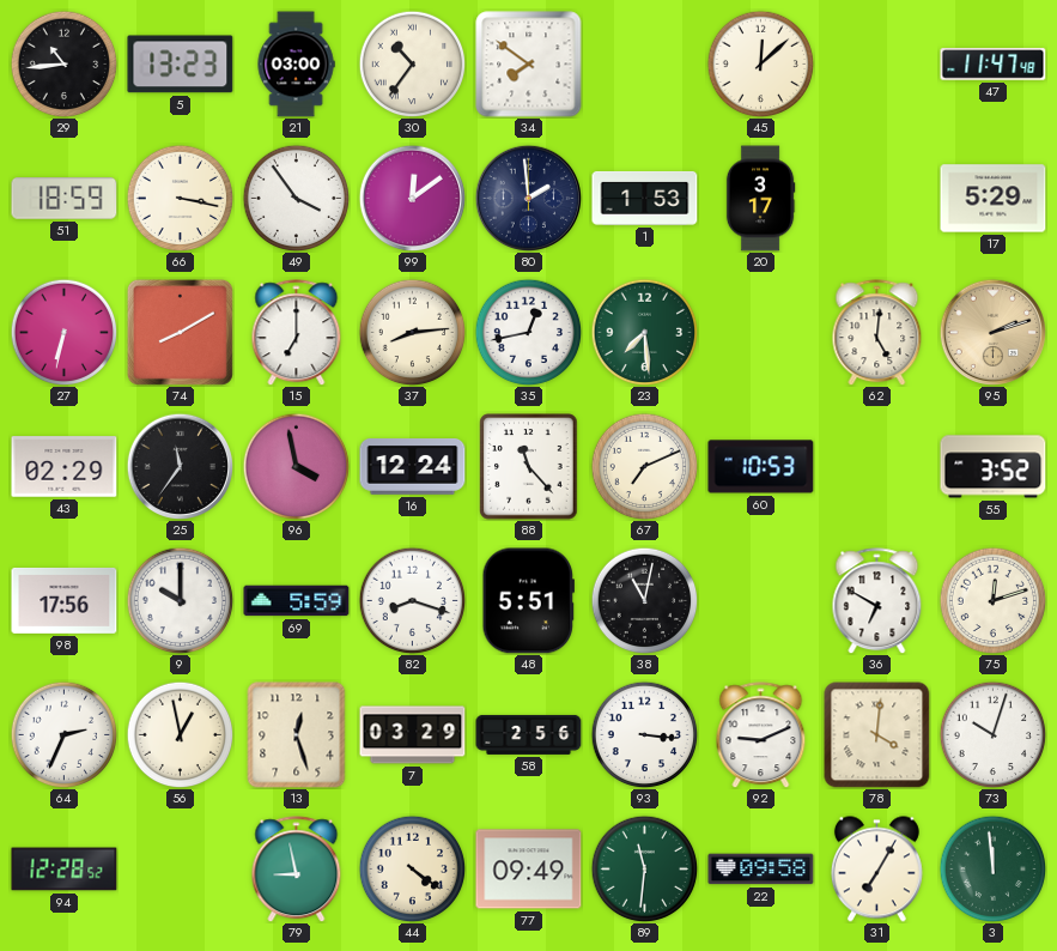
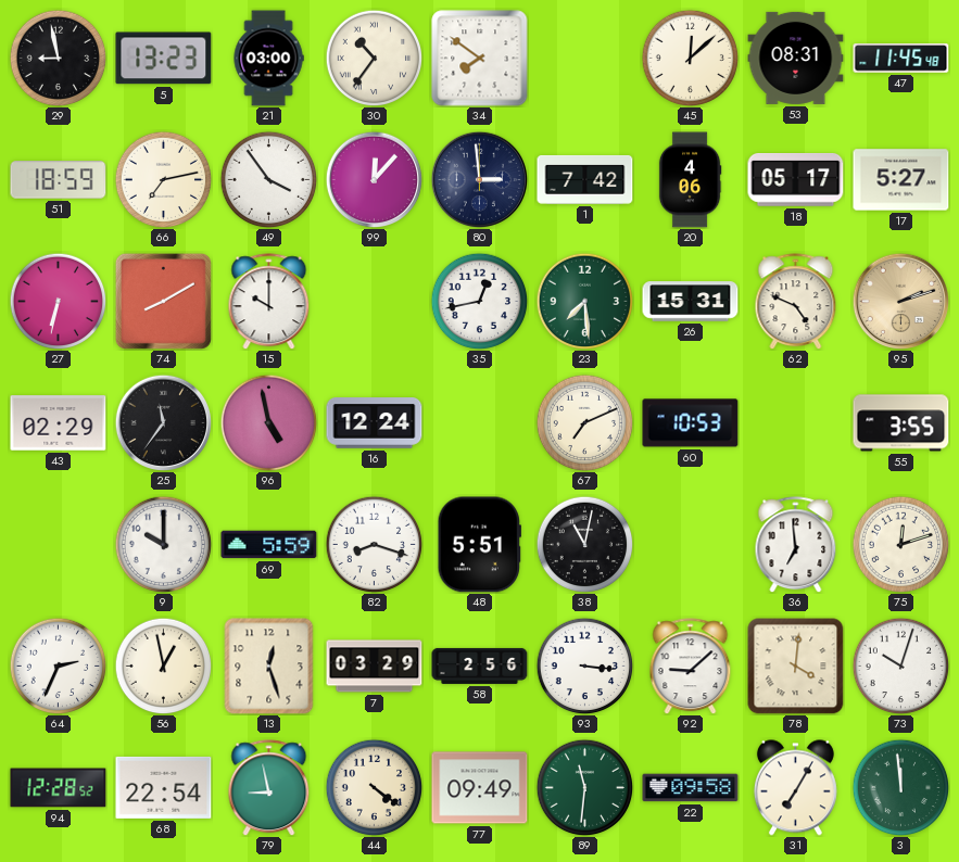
29: 10:44 -> 8:58
53: none -> 08:31
47: 11:47 -> 11:45
66: 3:17 -> 7:13
99: 12:09 -> 12:07
80: 1:59 -> 2:59
1: 1:53 -> 7:42
20: 3:17 -> 4:06
18: none -> 05:17
17: 5:29 -> 5:27
15: 7:00 -> 10:00
37: 8:14 -> none
26: none -> 15:31
62: 5:01 -> 4:49
96: 3:58 -> 4:58
88: 11:23 -> none
55: 3:52 -> 3:55
98: 17:56 -> none
36: 6:50 -> 6:59
92: 9:11 -> 9:08
68: none -> 22:54
